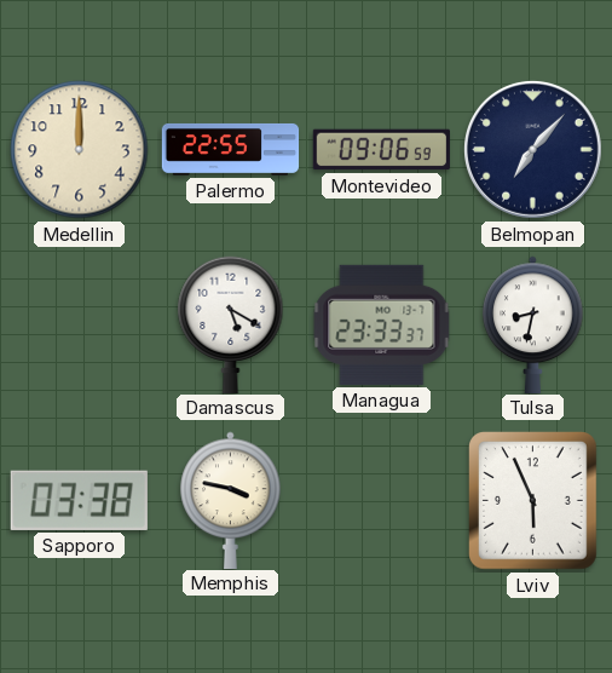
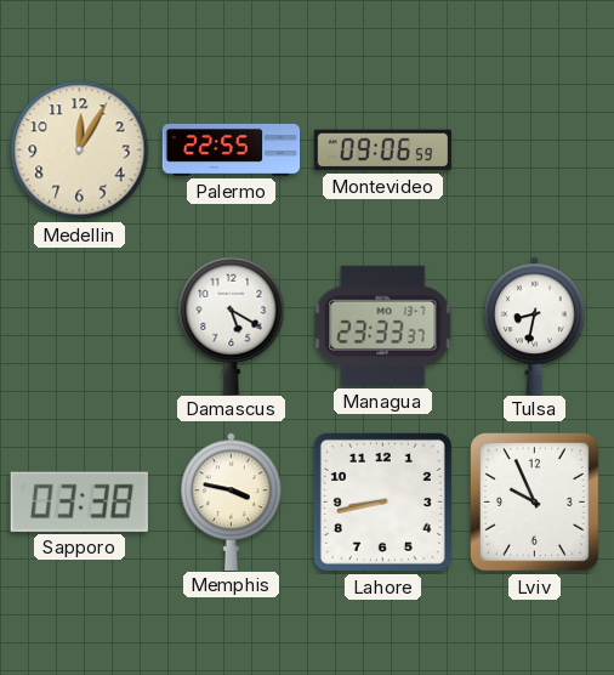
Medellin: 12:00 -> 12:05
Belmopan: 7:07 -> none
Lahore: none -> 8:43
Lviv: 5:56 -> 9:56
